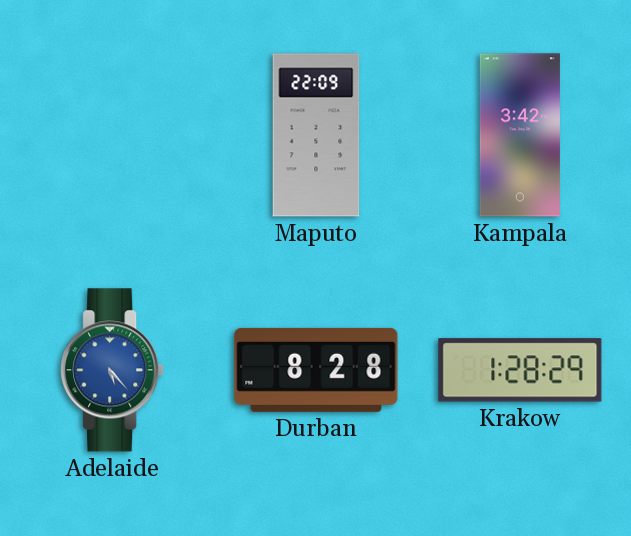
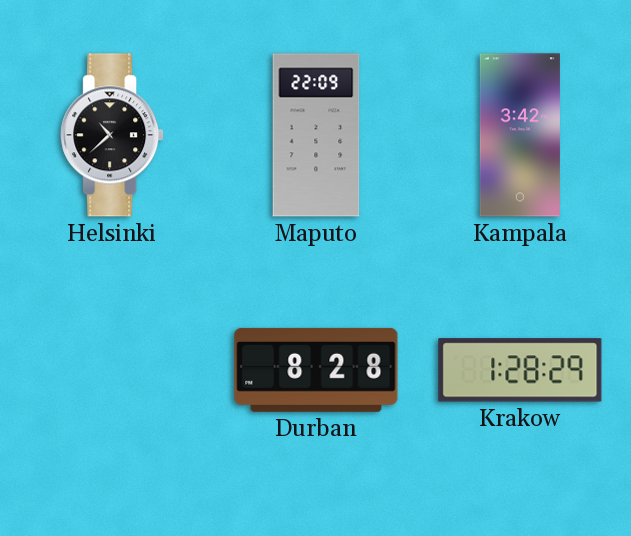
Helsinki: none -> 10:38
Adelaide: 5:23 -> none
